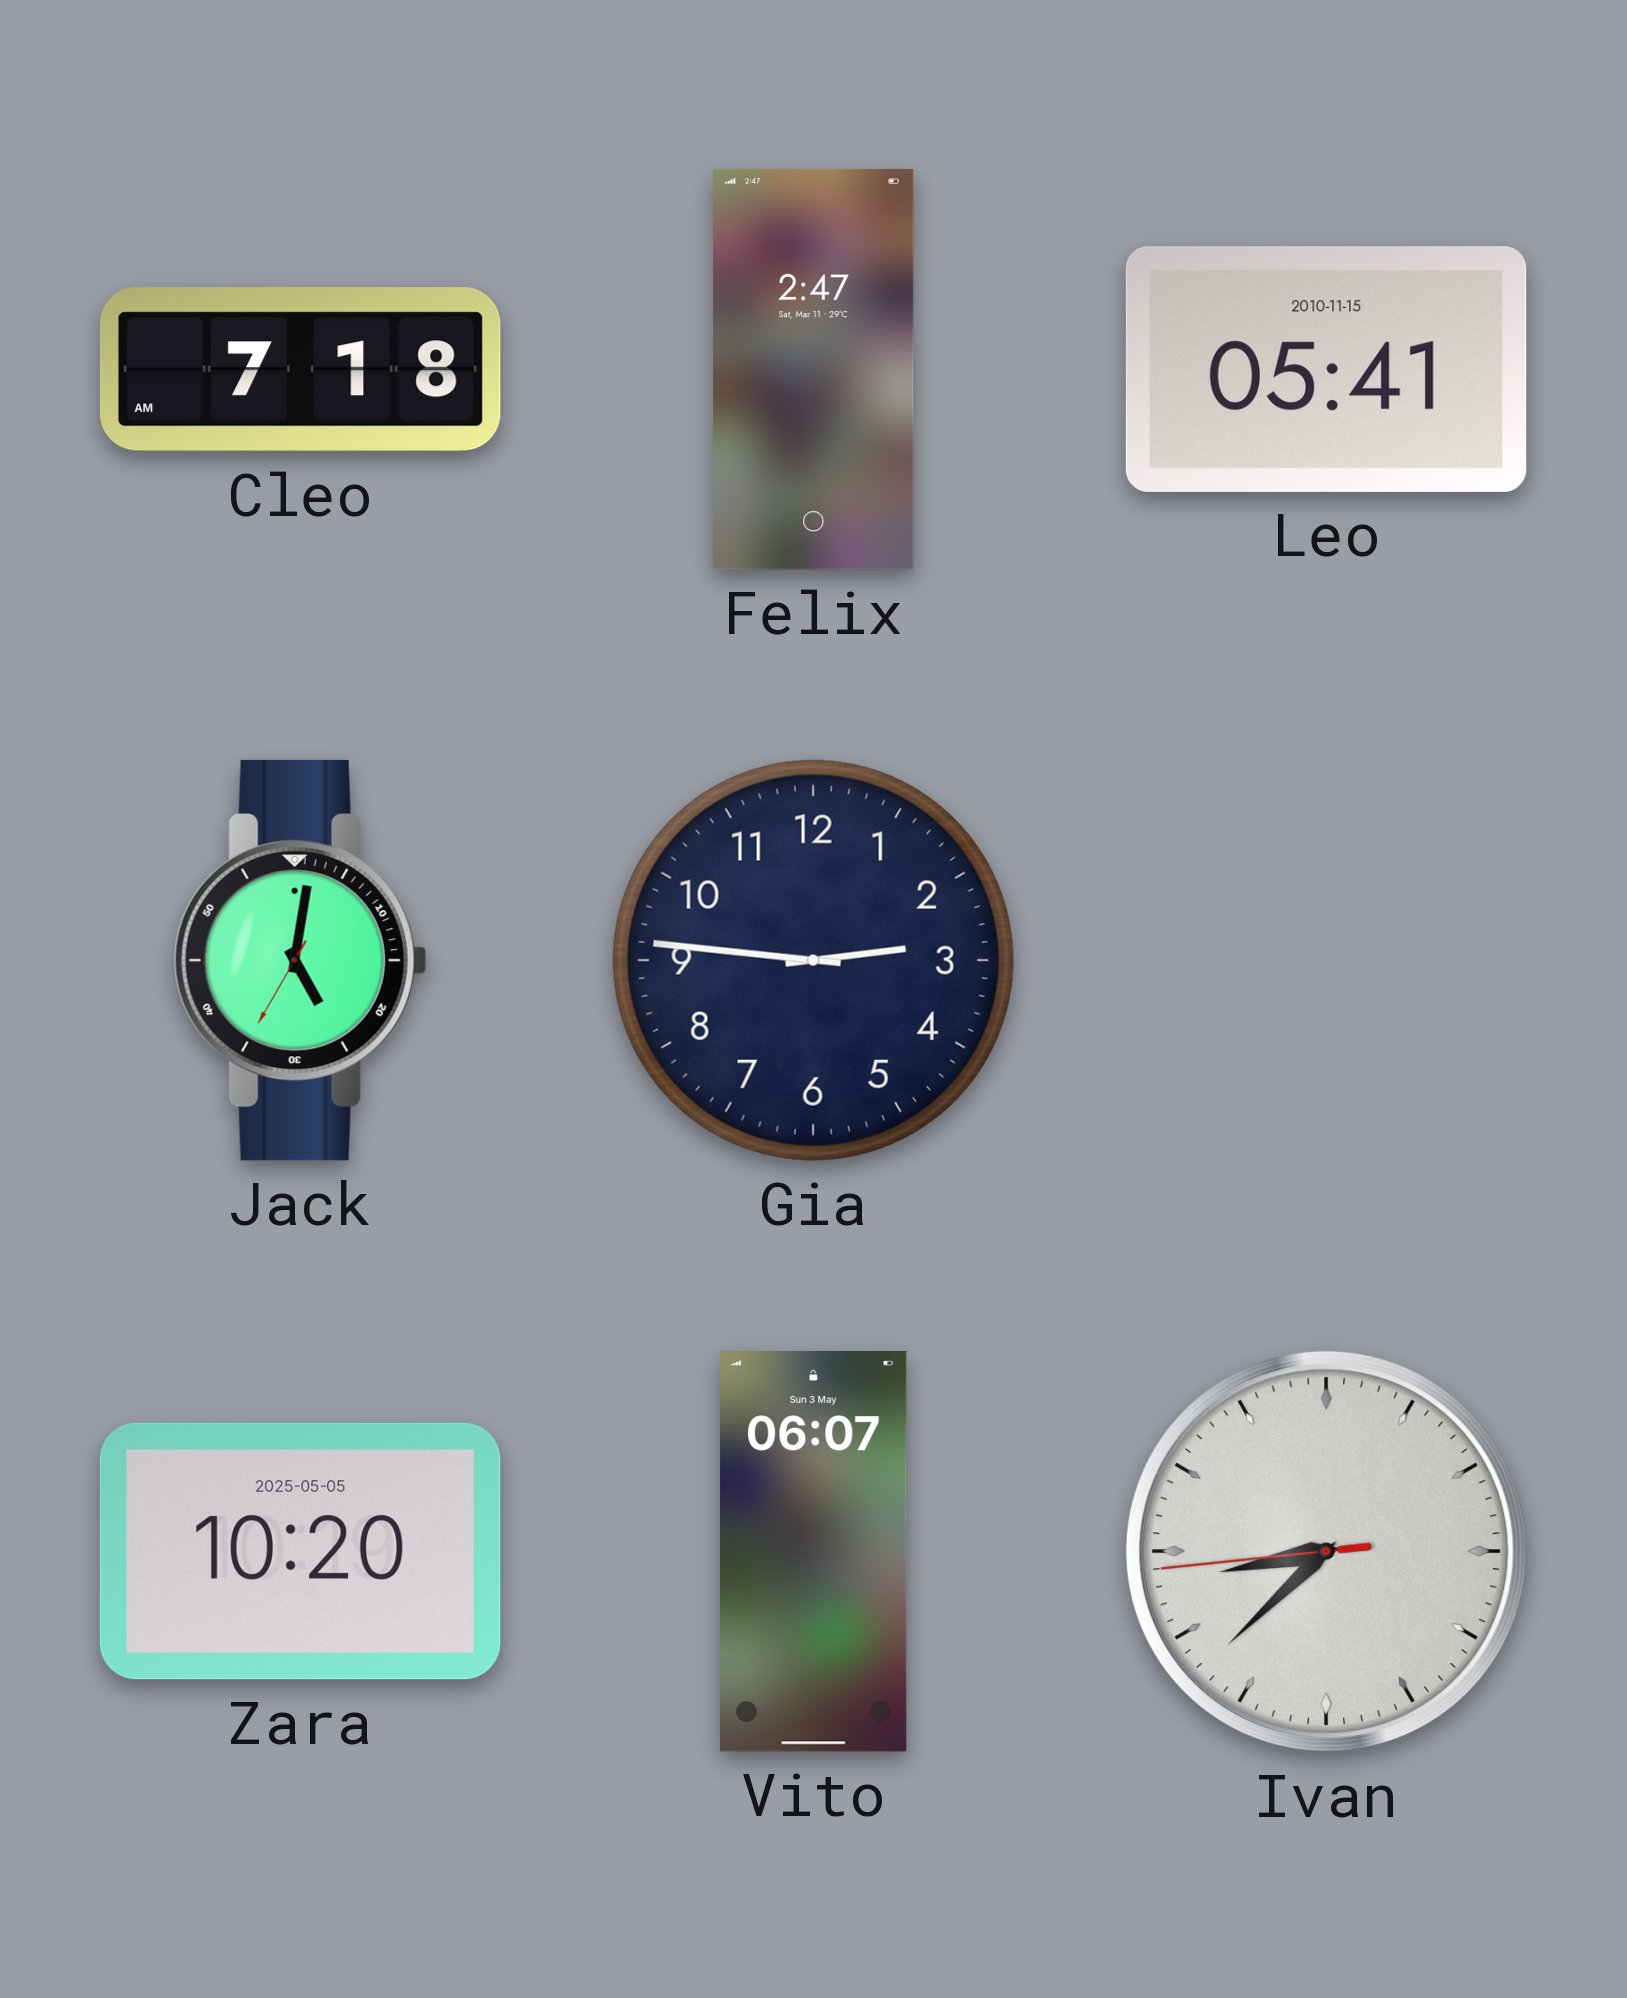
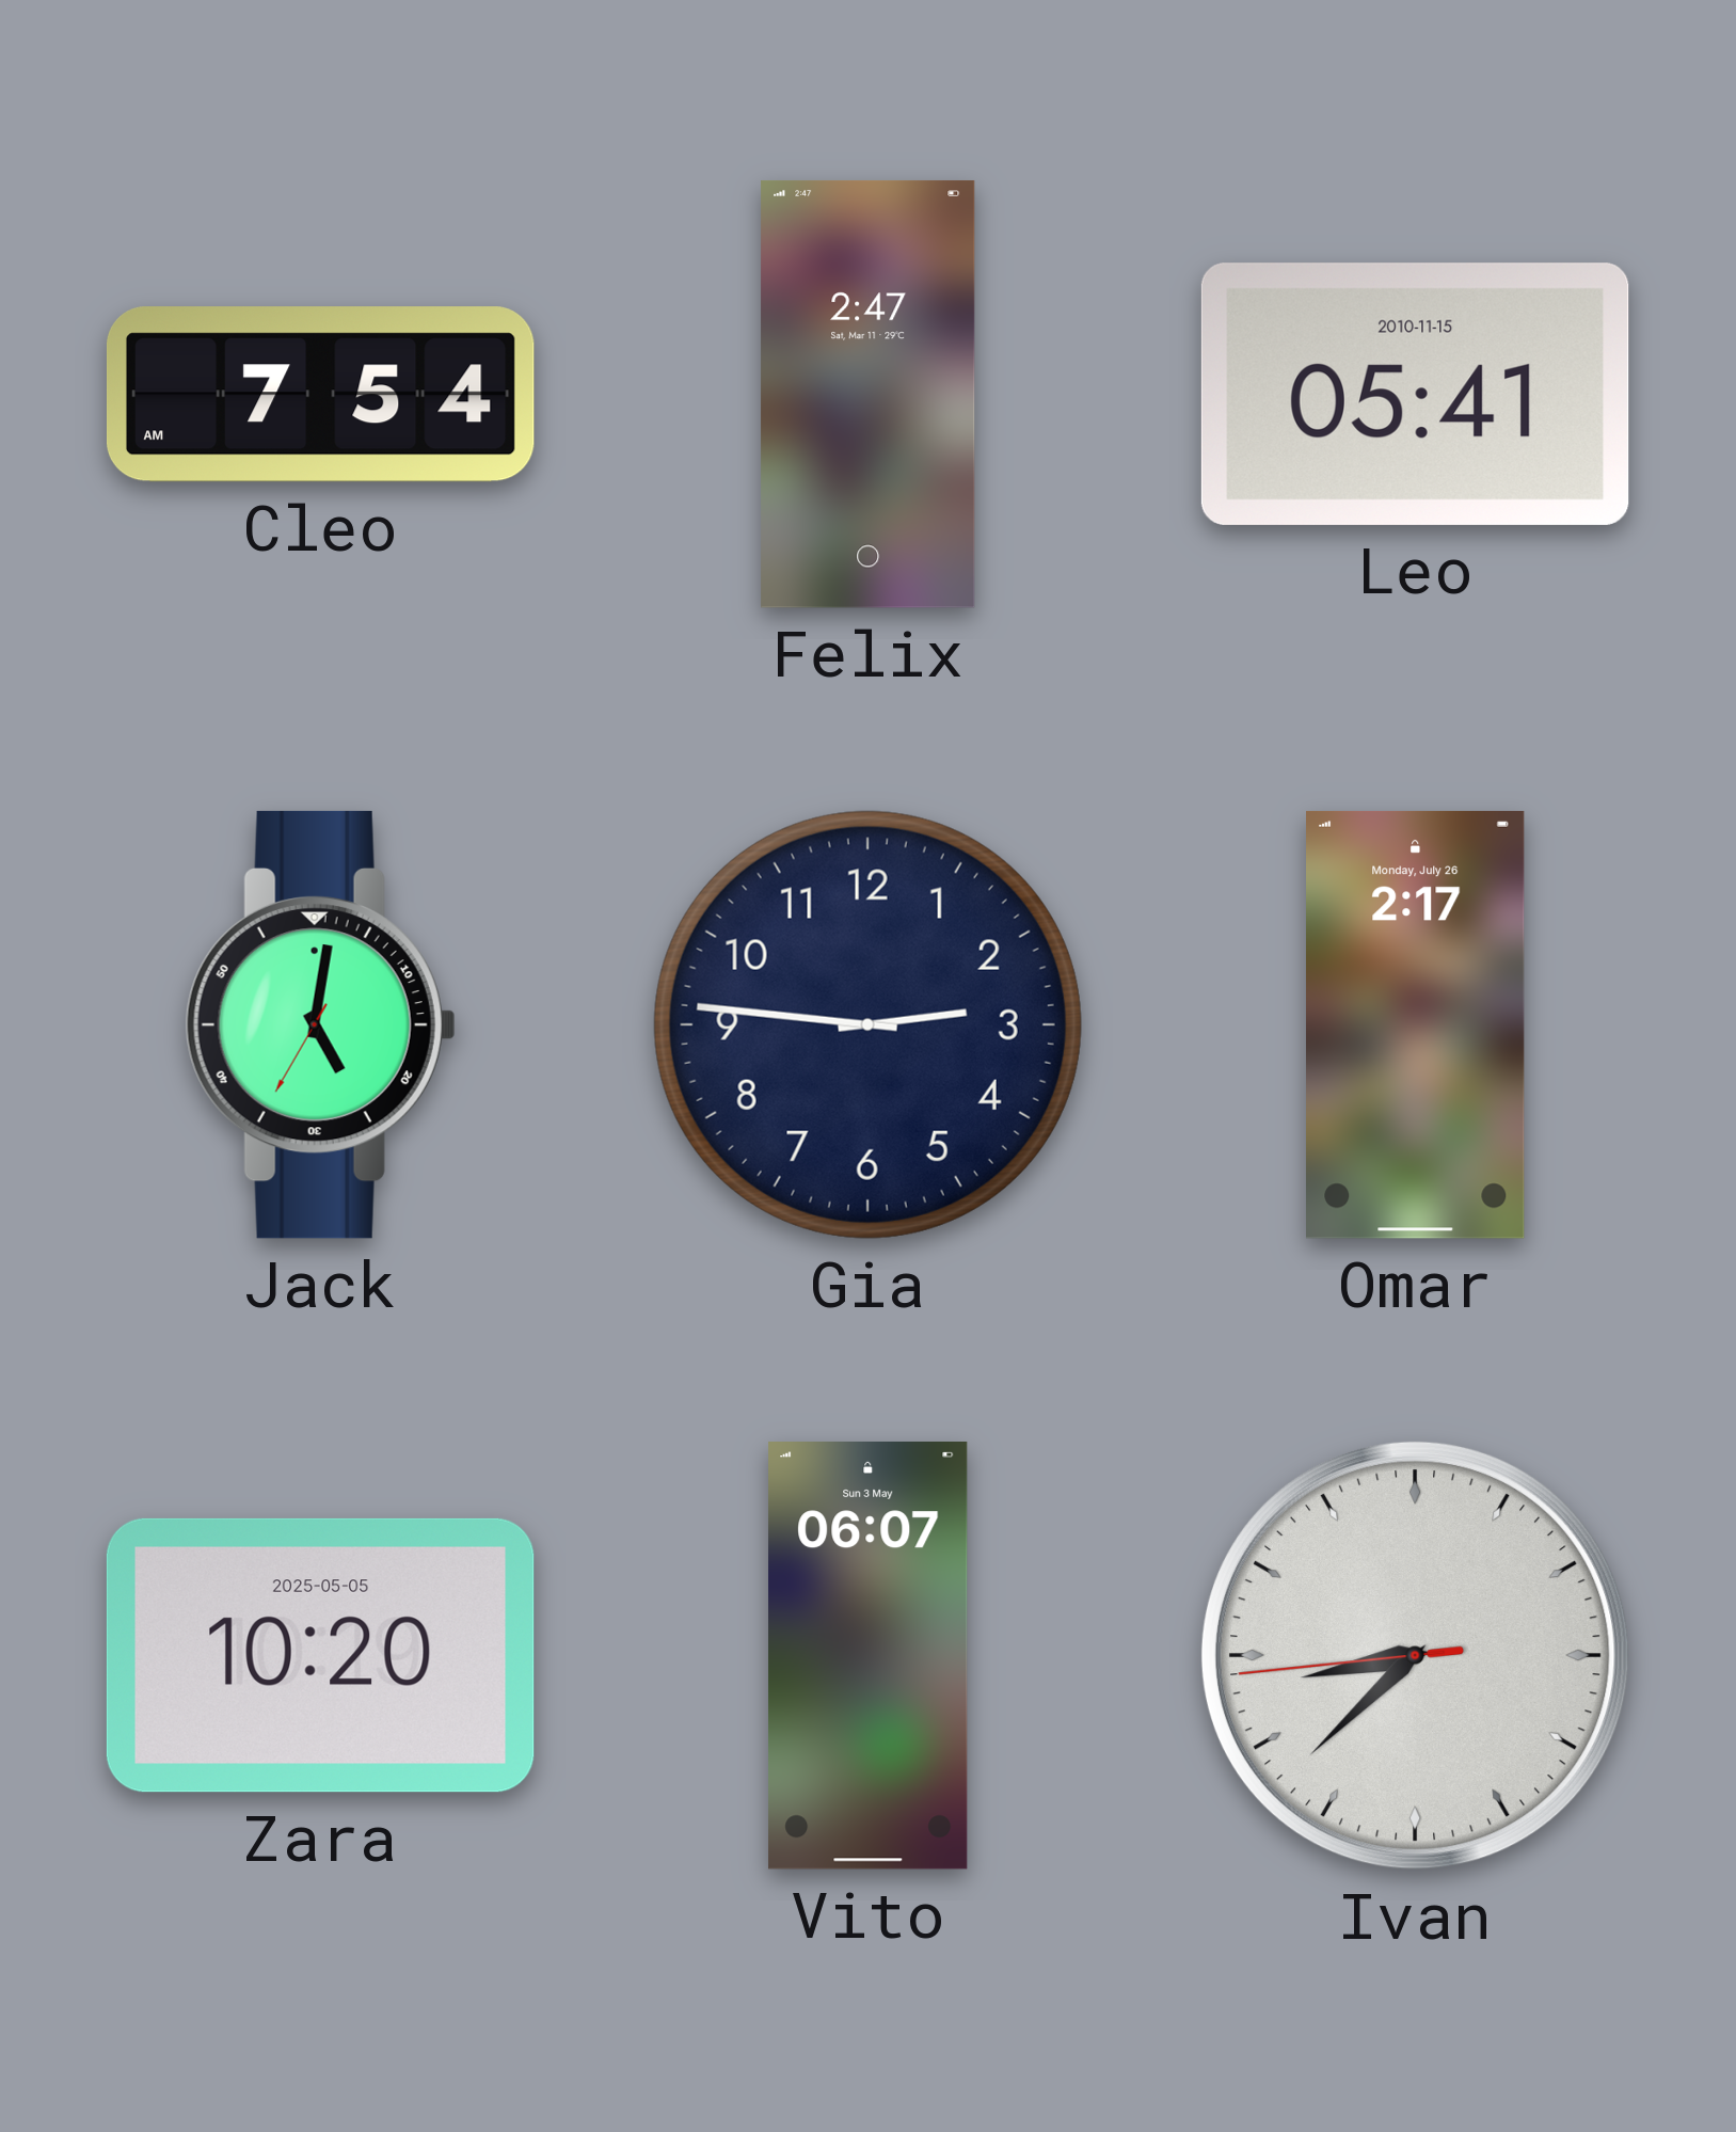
Cleo: 7:18 -> 7:54
Omar: none -> 2:17
